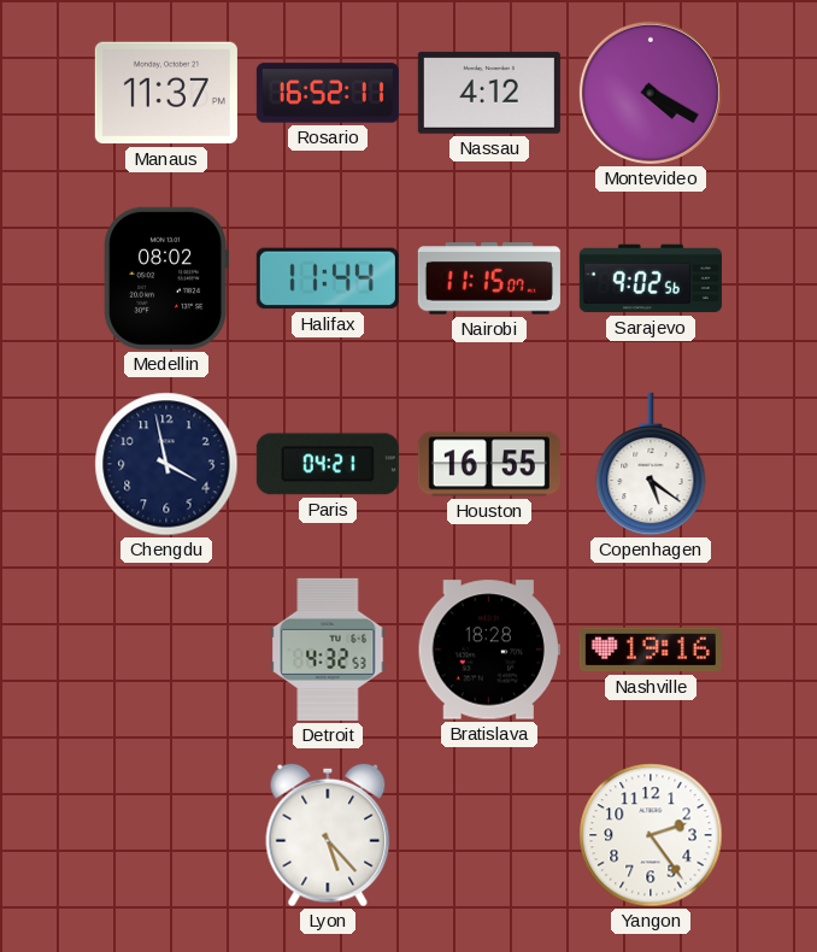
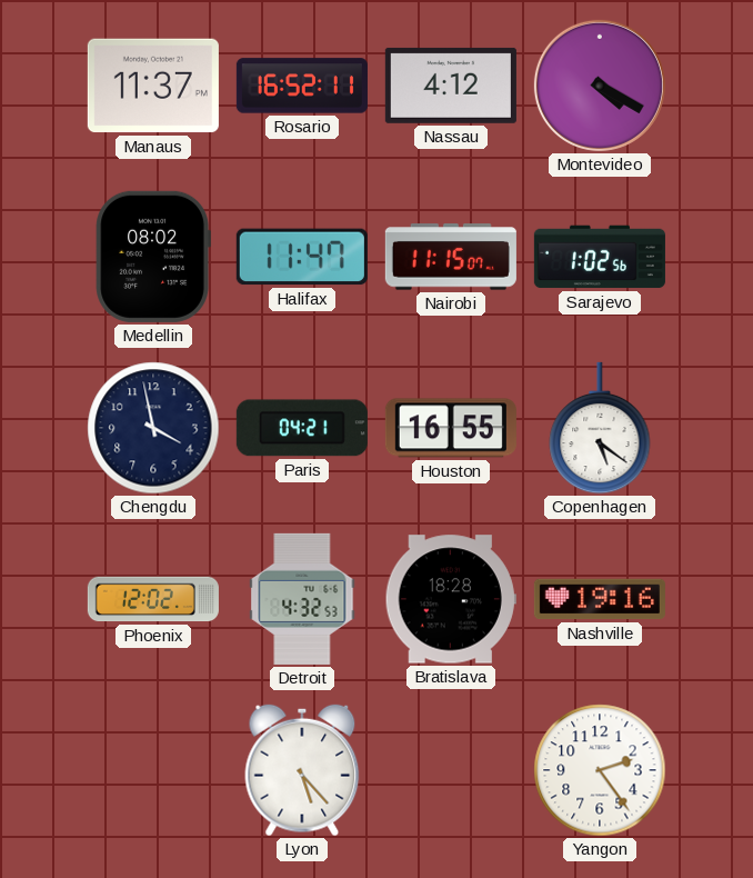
Halifax: 11:44 -> 11:47
Sarajevo: 9:02 -> 1:02
Phoenix: none -> 12:02
